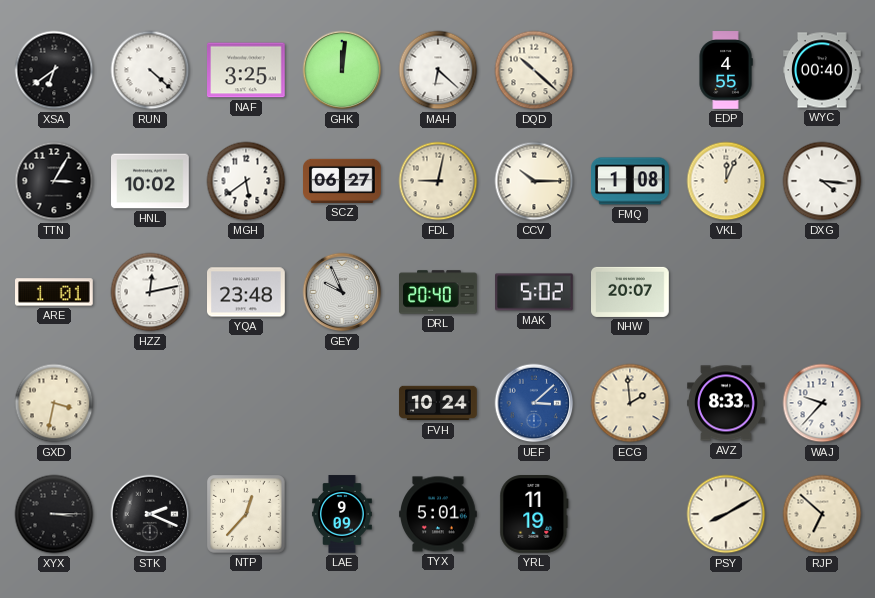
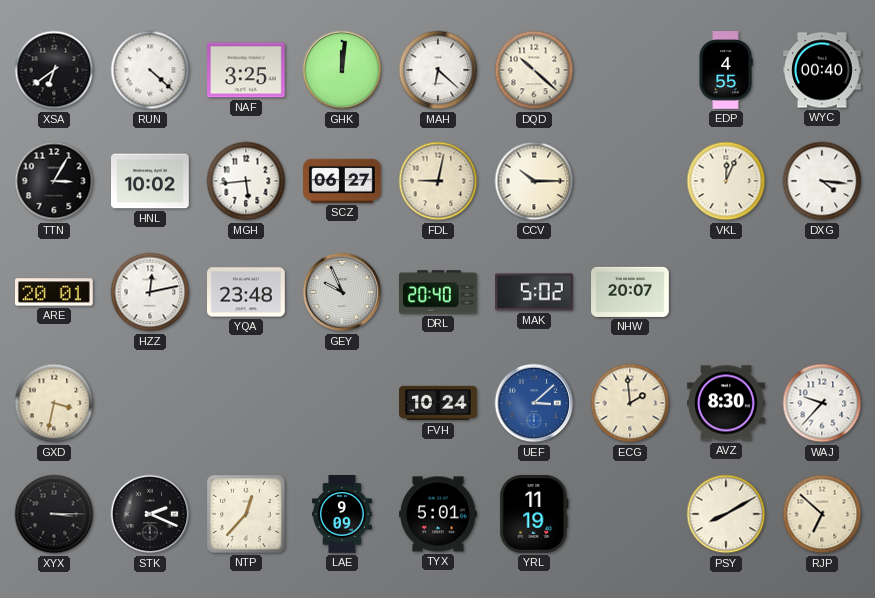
MGH: 5:39 -> 5:44
FMQ: 1:08 -> none
ARE: 1:01 -> 20:01
AVZ: 8:33 -> 8:30
